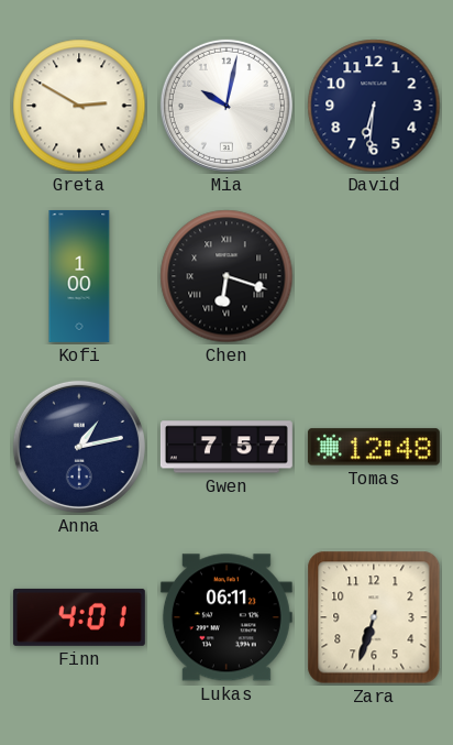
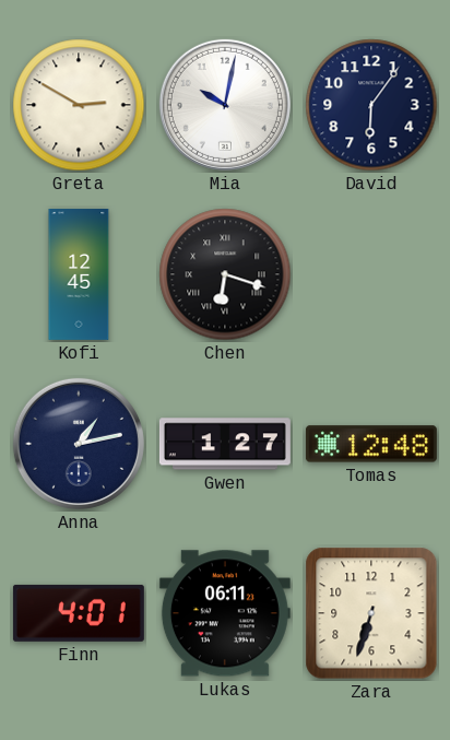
David: 6:31 -> 6:06
Kofi: 1:00 -> 12:45
Gwen: 7:57 -> 1:27
